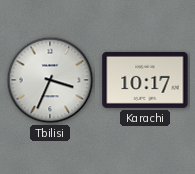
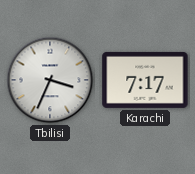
Karachi: 10:17 -> 7:17
